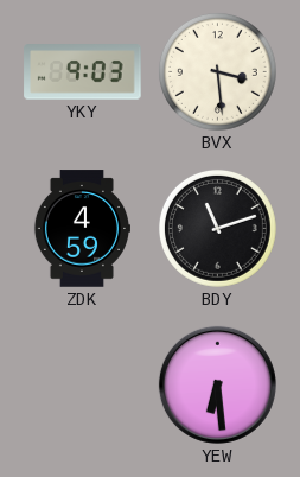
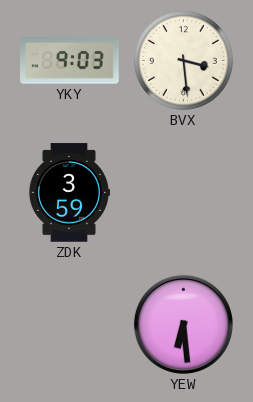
ZDK: 4:59 -> 3:59
BDY: 11:12 -> none
